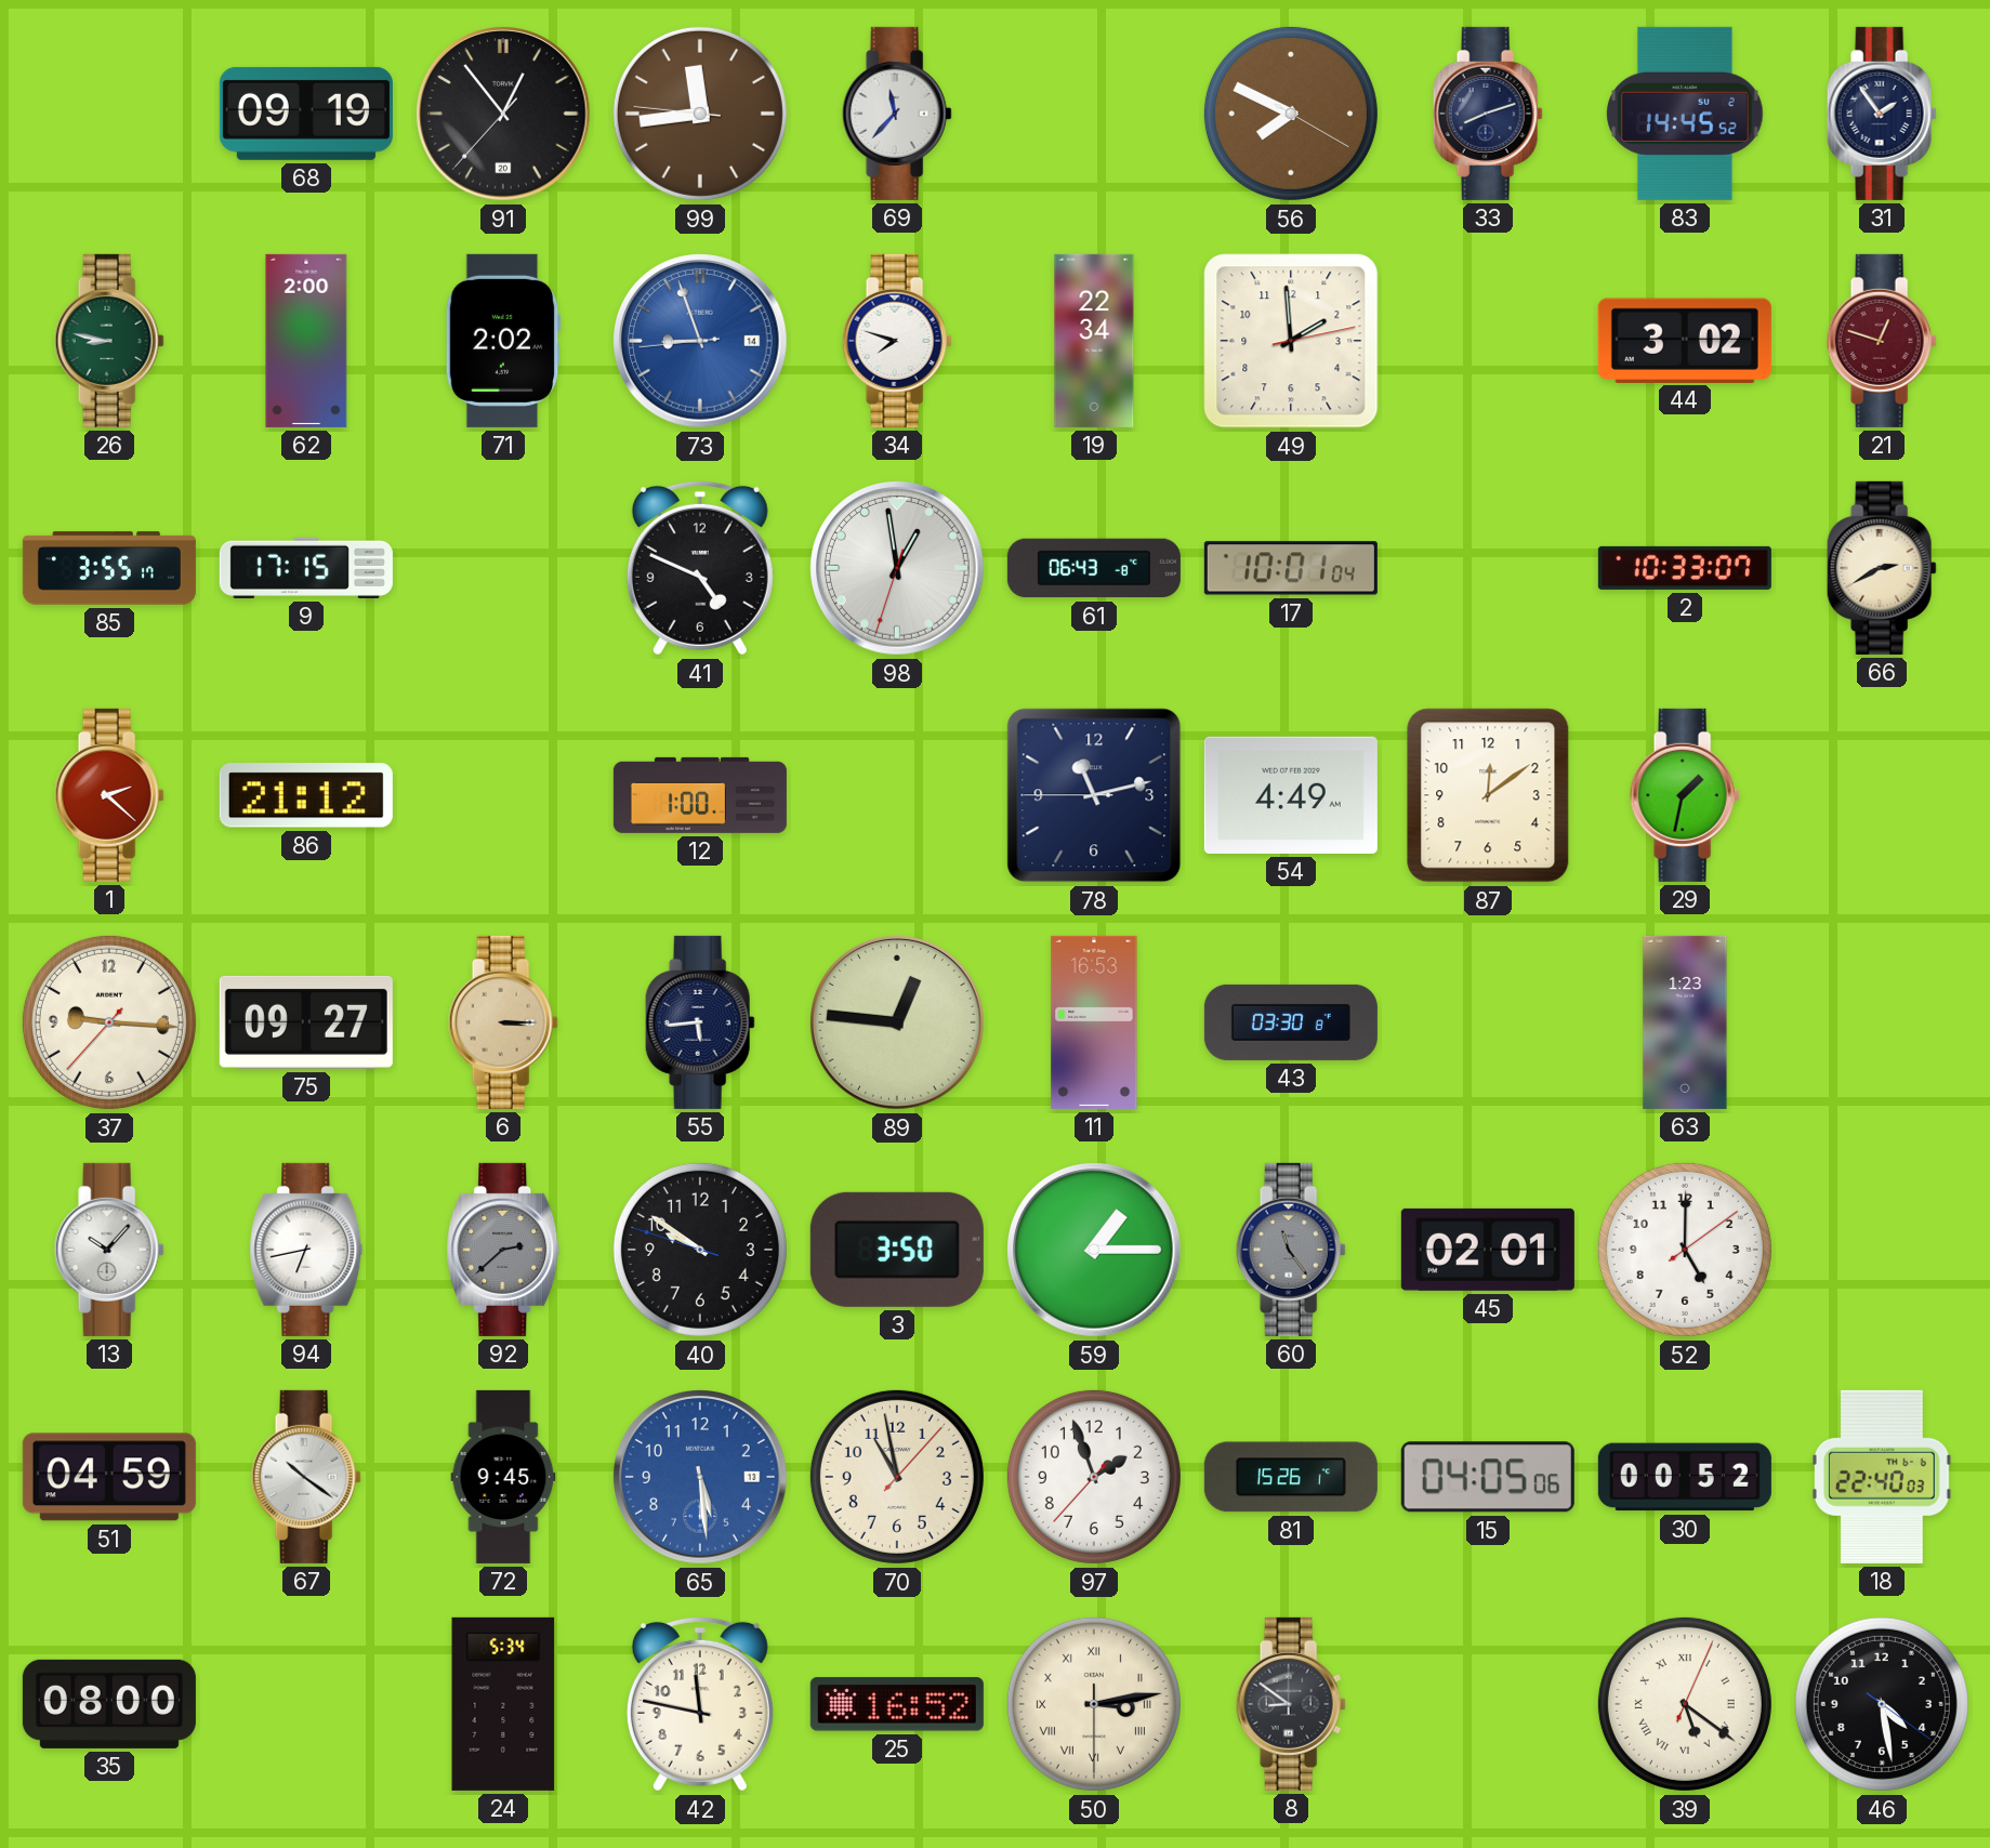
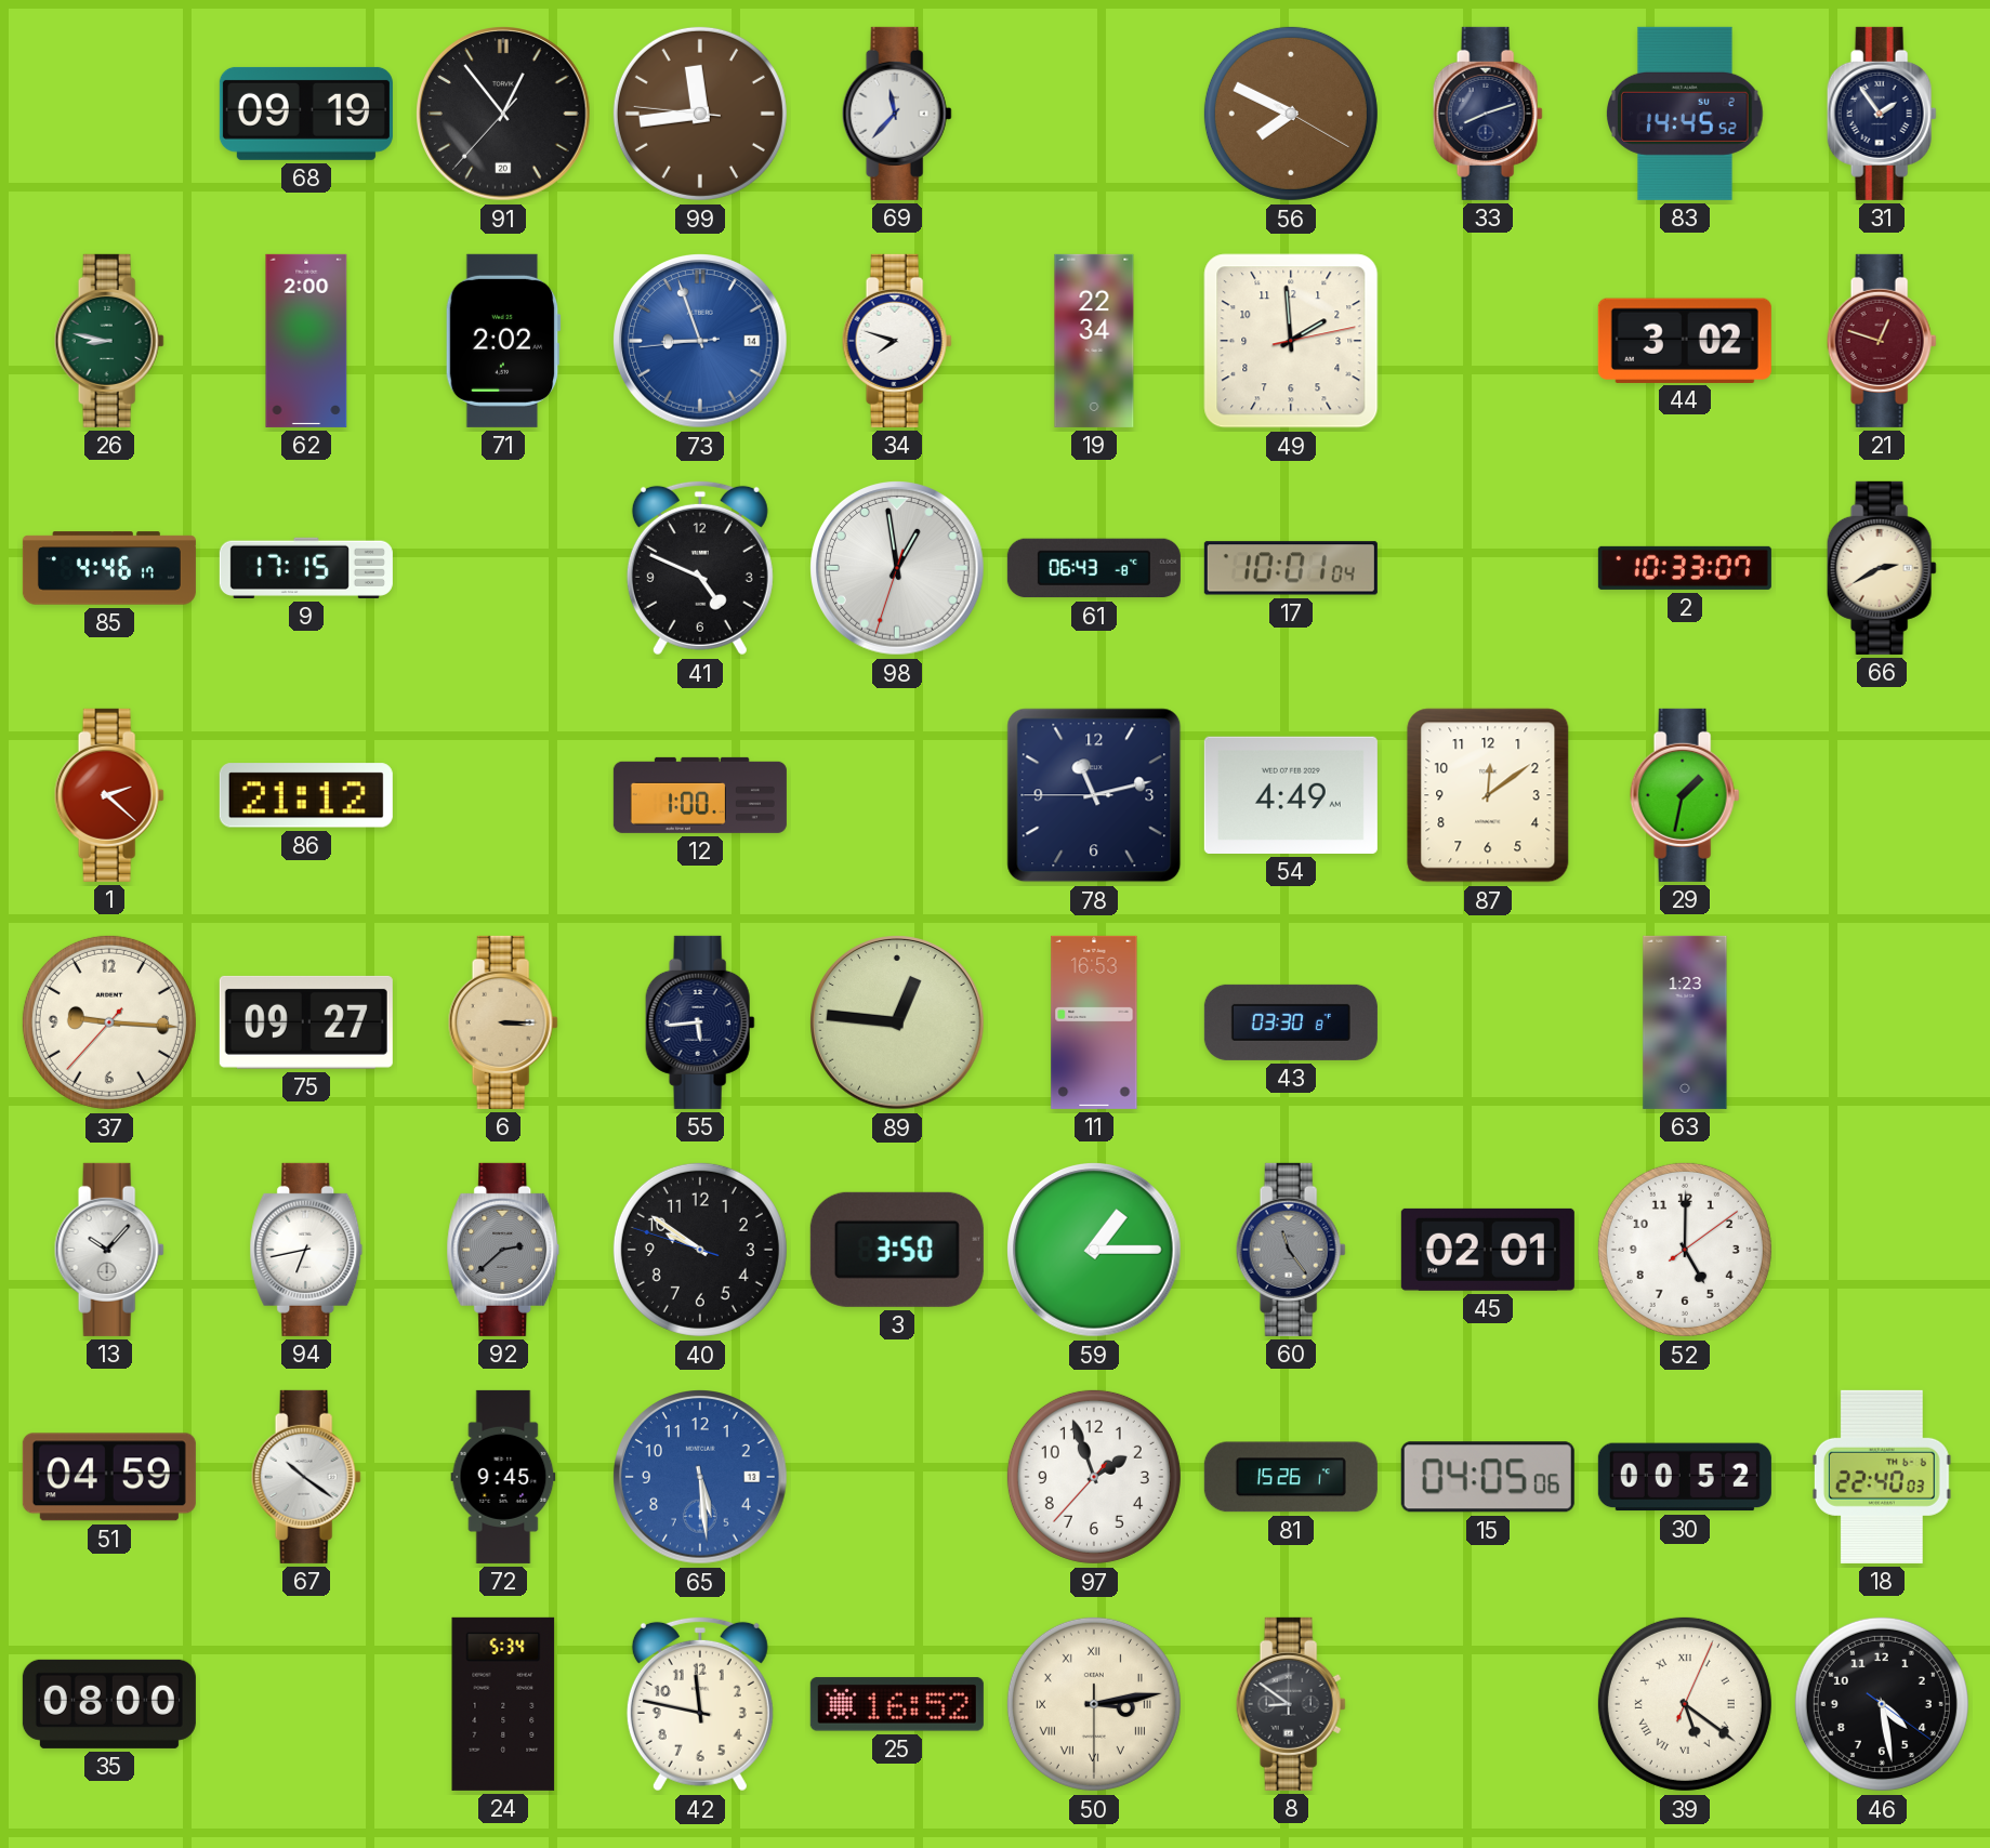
85: 3:55 -> 4:46
70: 10:58 -> none
